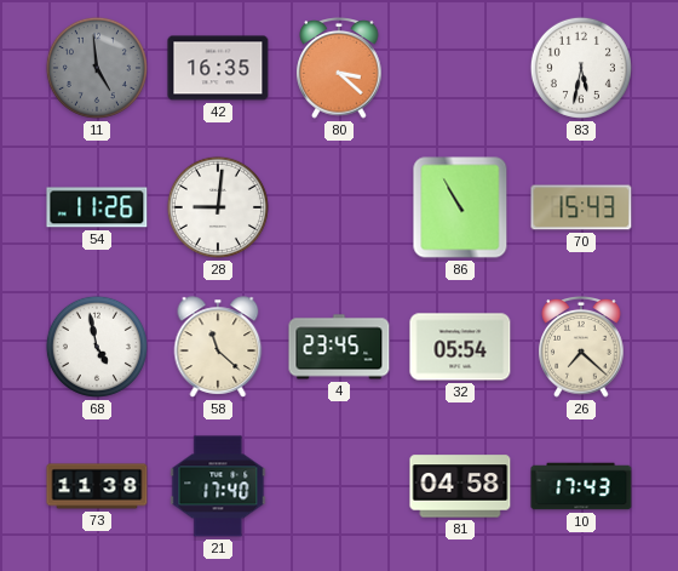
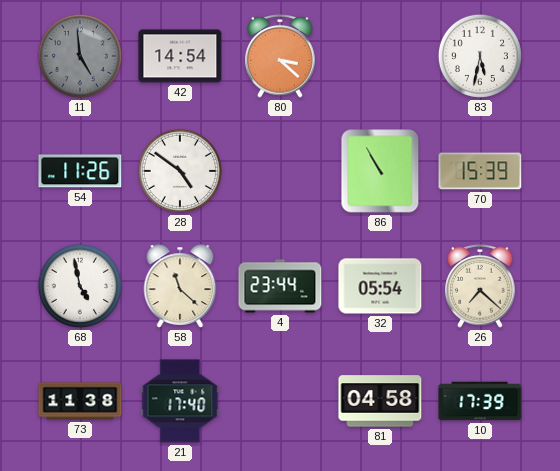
42: 16:35 -> 14:54
28: 9:01 -> 4:51
70: 15:43 -> 15:39
4: 23:45 -> 23:44
10: 17:43 -> 17:39
